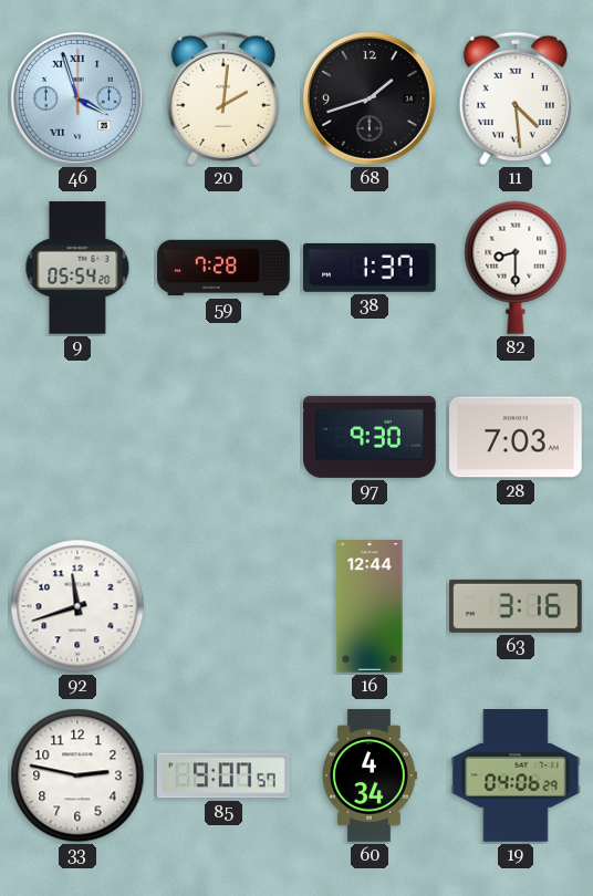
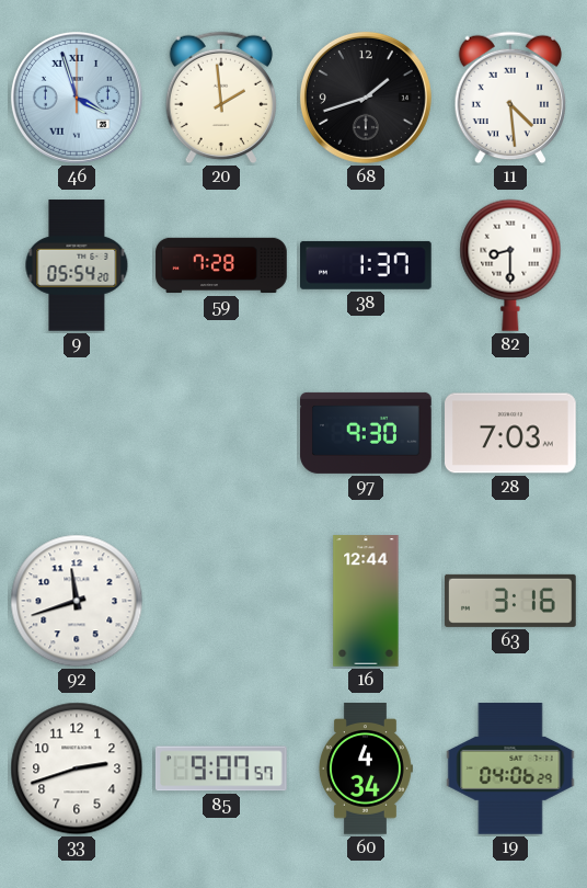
20: 2:01 -> 1:59
33: 2:47 -> 2:42
